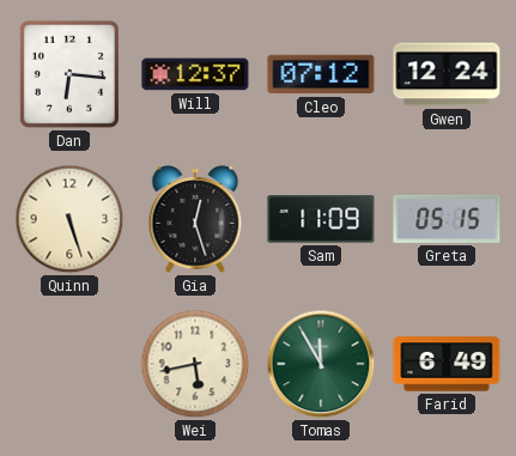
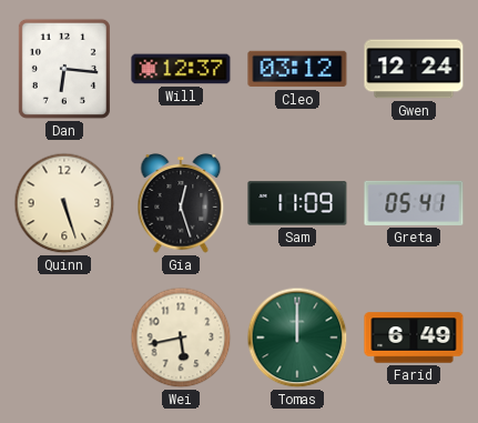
Cleo: 07:12 -> 03:12
Greta: 05:15 -> 05:41
Tomas: 11:55 -> 12:00
